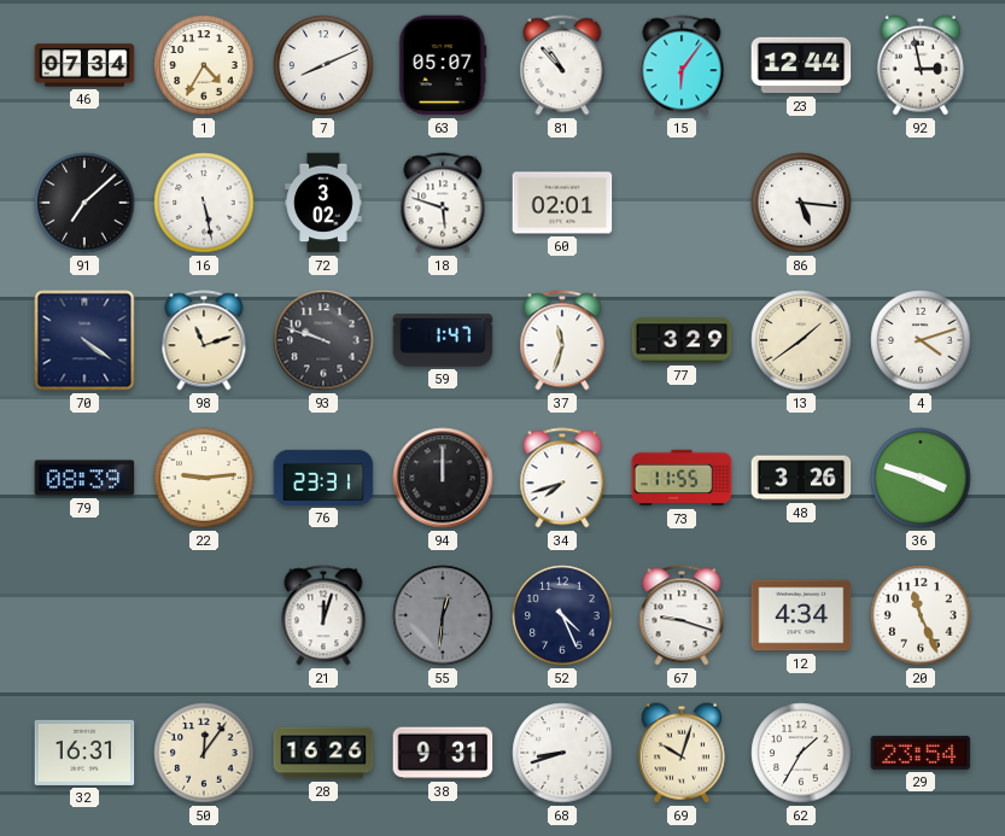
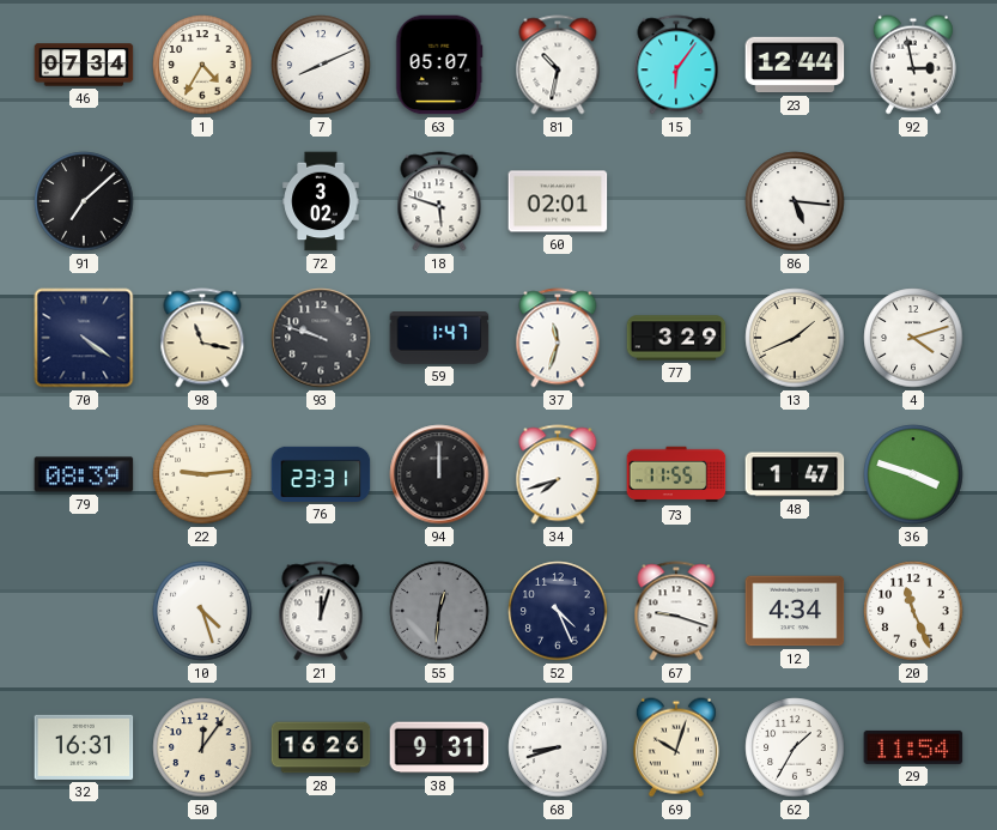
81: 10:53 -> 10:32
16: 5:28 -> none
98: 11:12 -> 11:17
13: 1:39 -> 1:41
48: 3:26 -> 1:47
10: none -> 4:27
29: 23:54 -> 11:54
